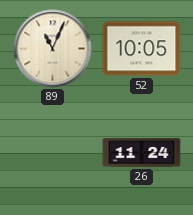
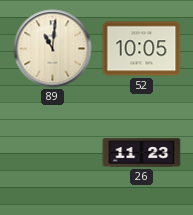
89: 11:04 -> 11:01
26: 11:24 -> 11:23
